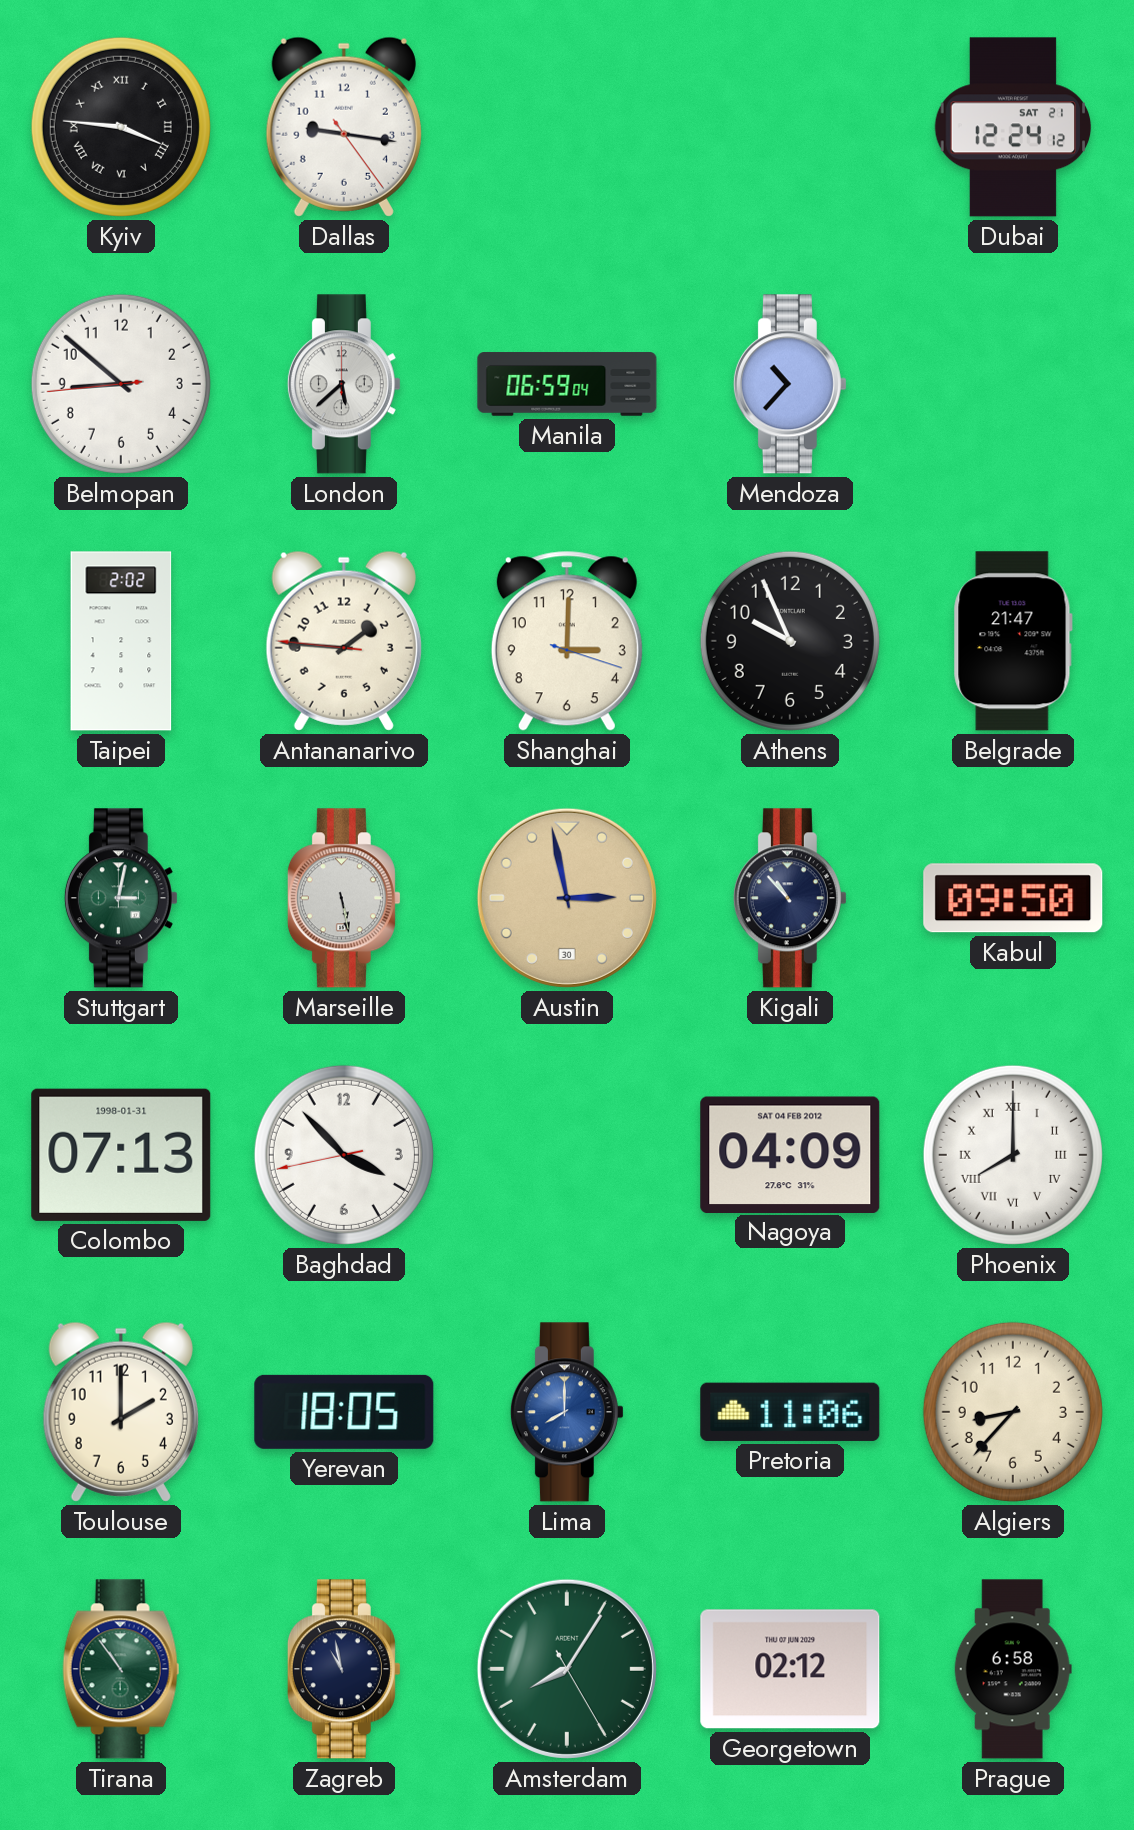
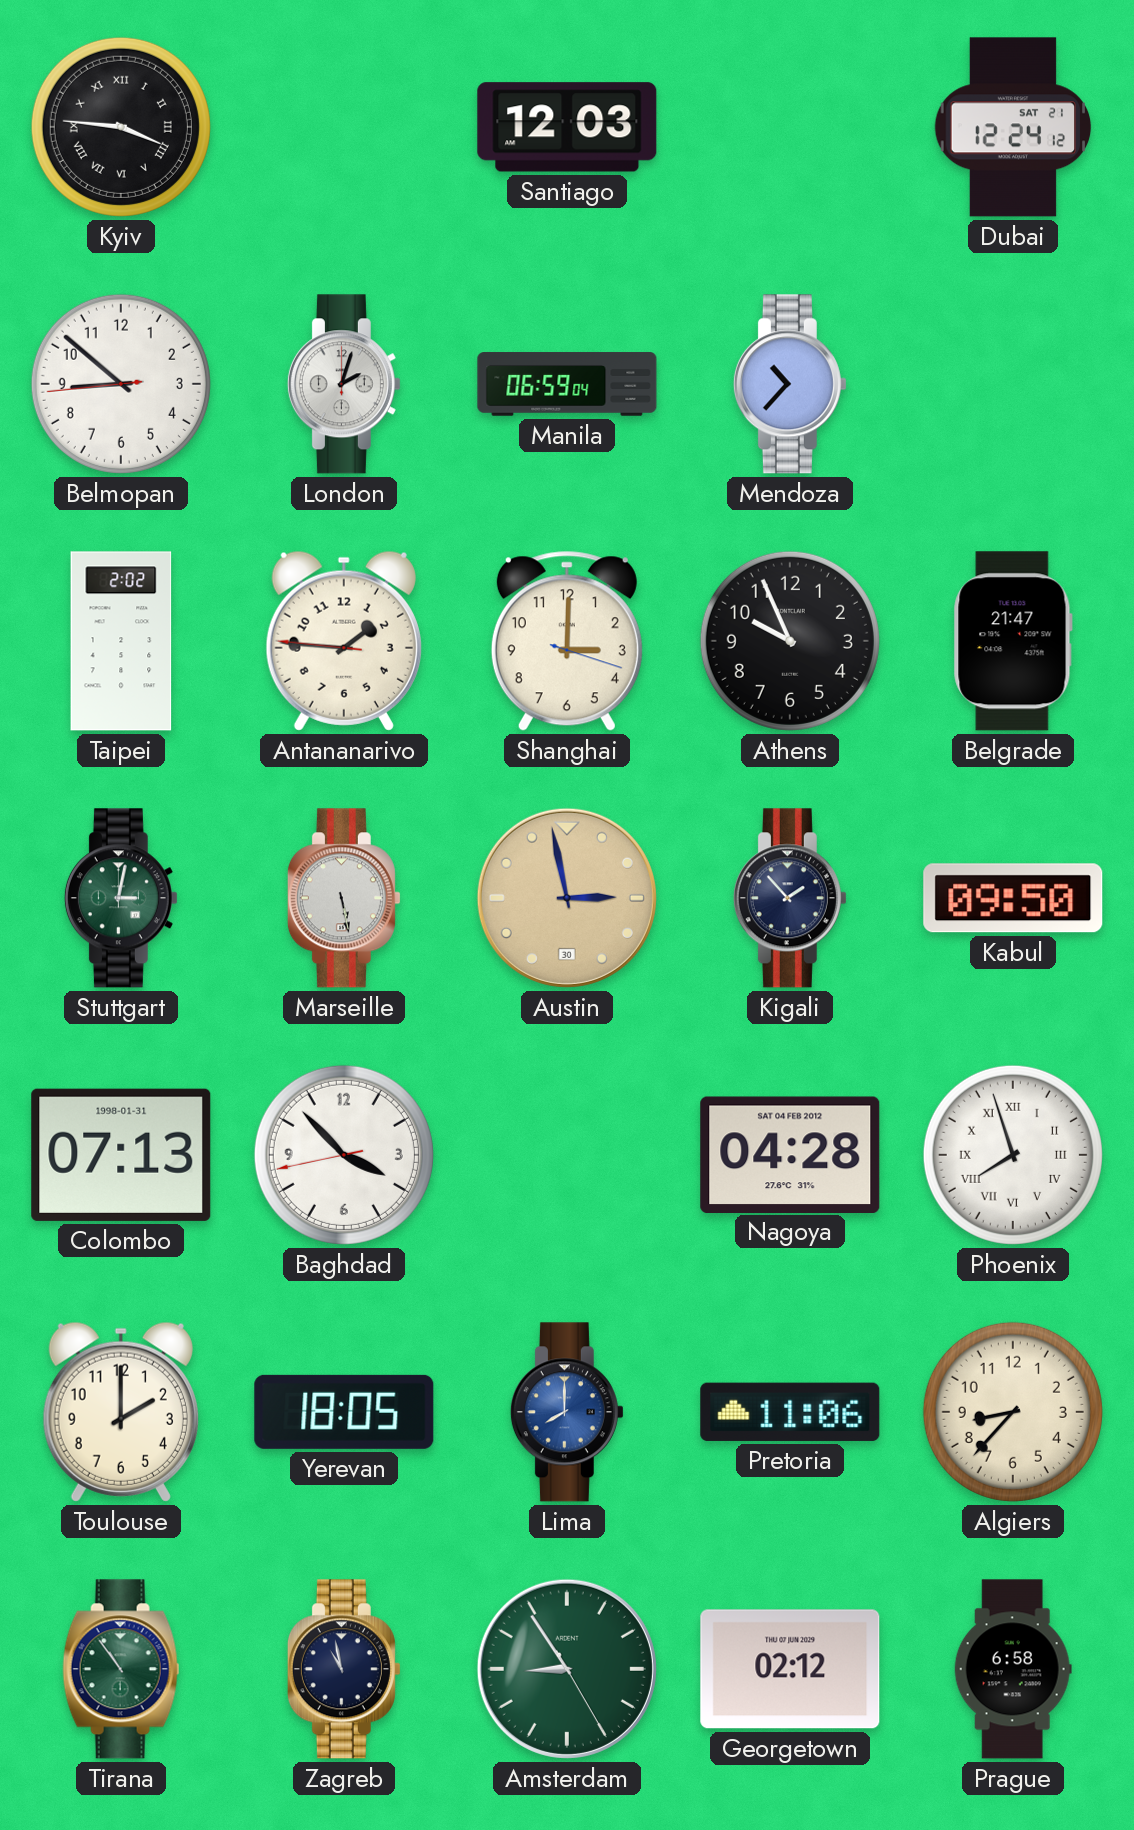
Dallas: 9:16 -> none
Santiago: none -> 12:03
London: 5:38 -> 2:03
Kigali: 10:53 -> 1:53
Nagoya: 04:09 -> 04:28
Phoenix: 8:00 -> 7:57
Amsterdam: 8:05 -> 8:54
